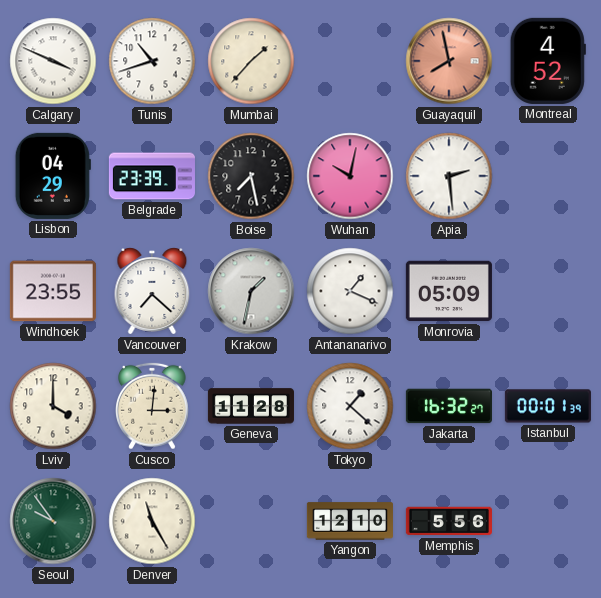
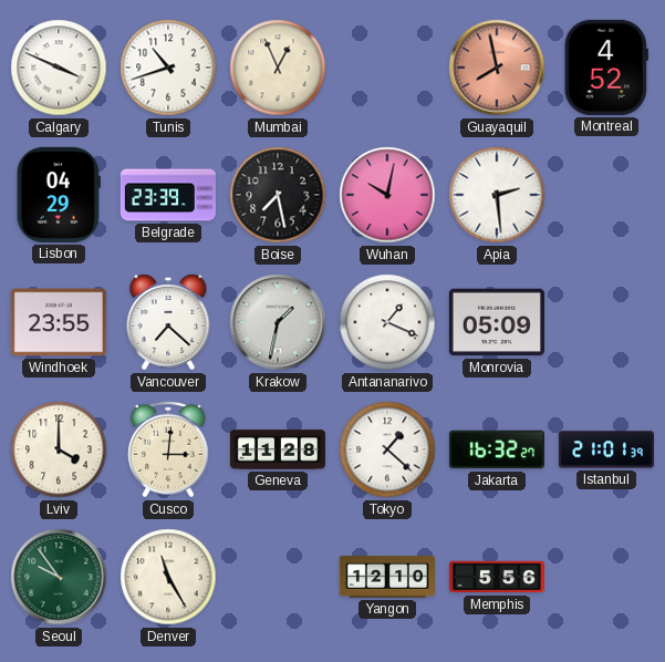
Mumbai: 1:37 -> 12:56
Istanbul: 00:01 -> 21:01
